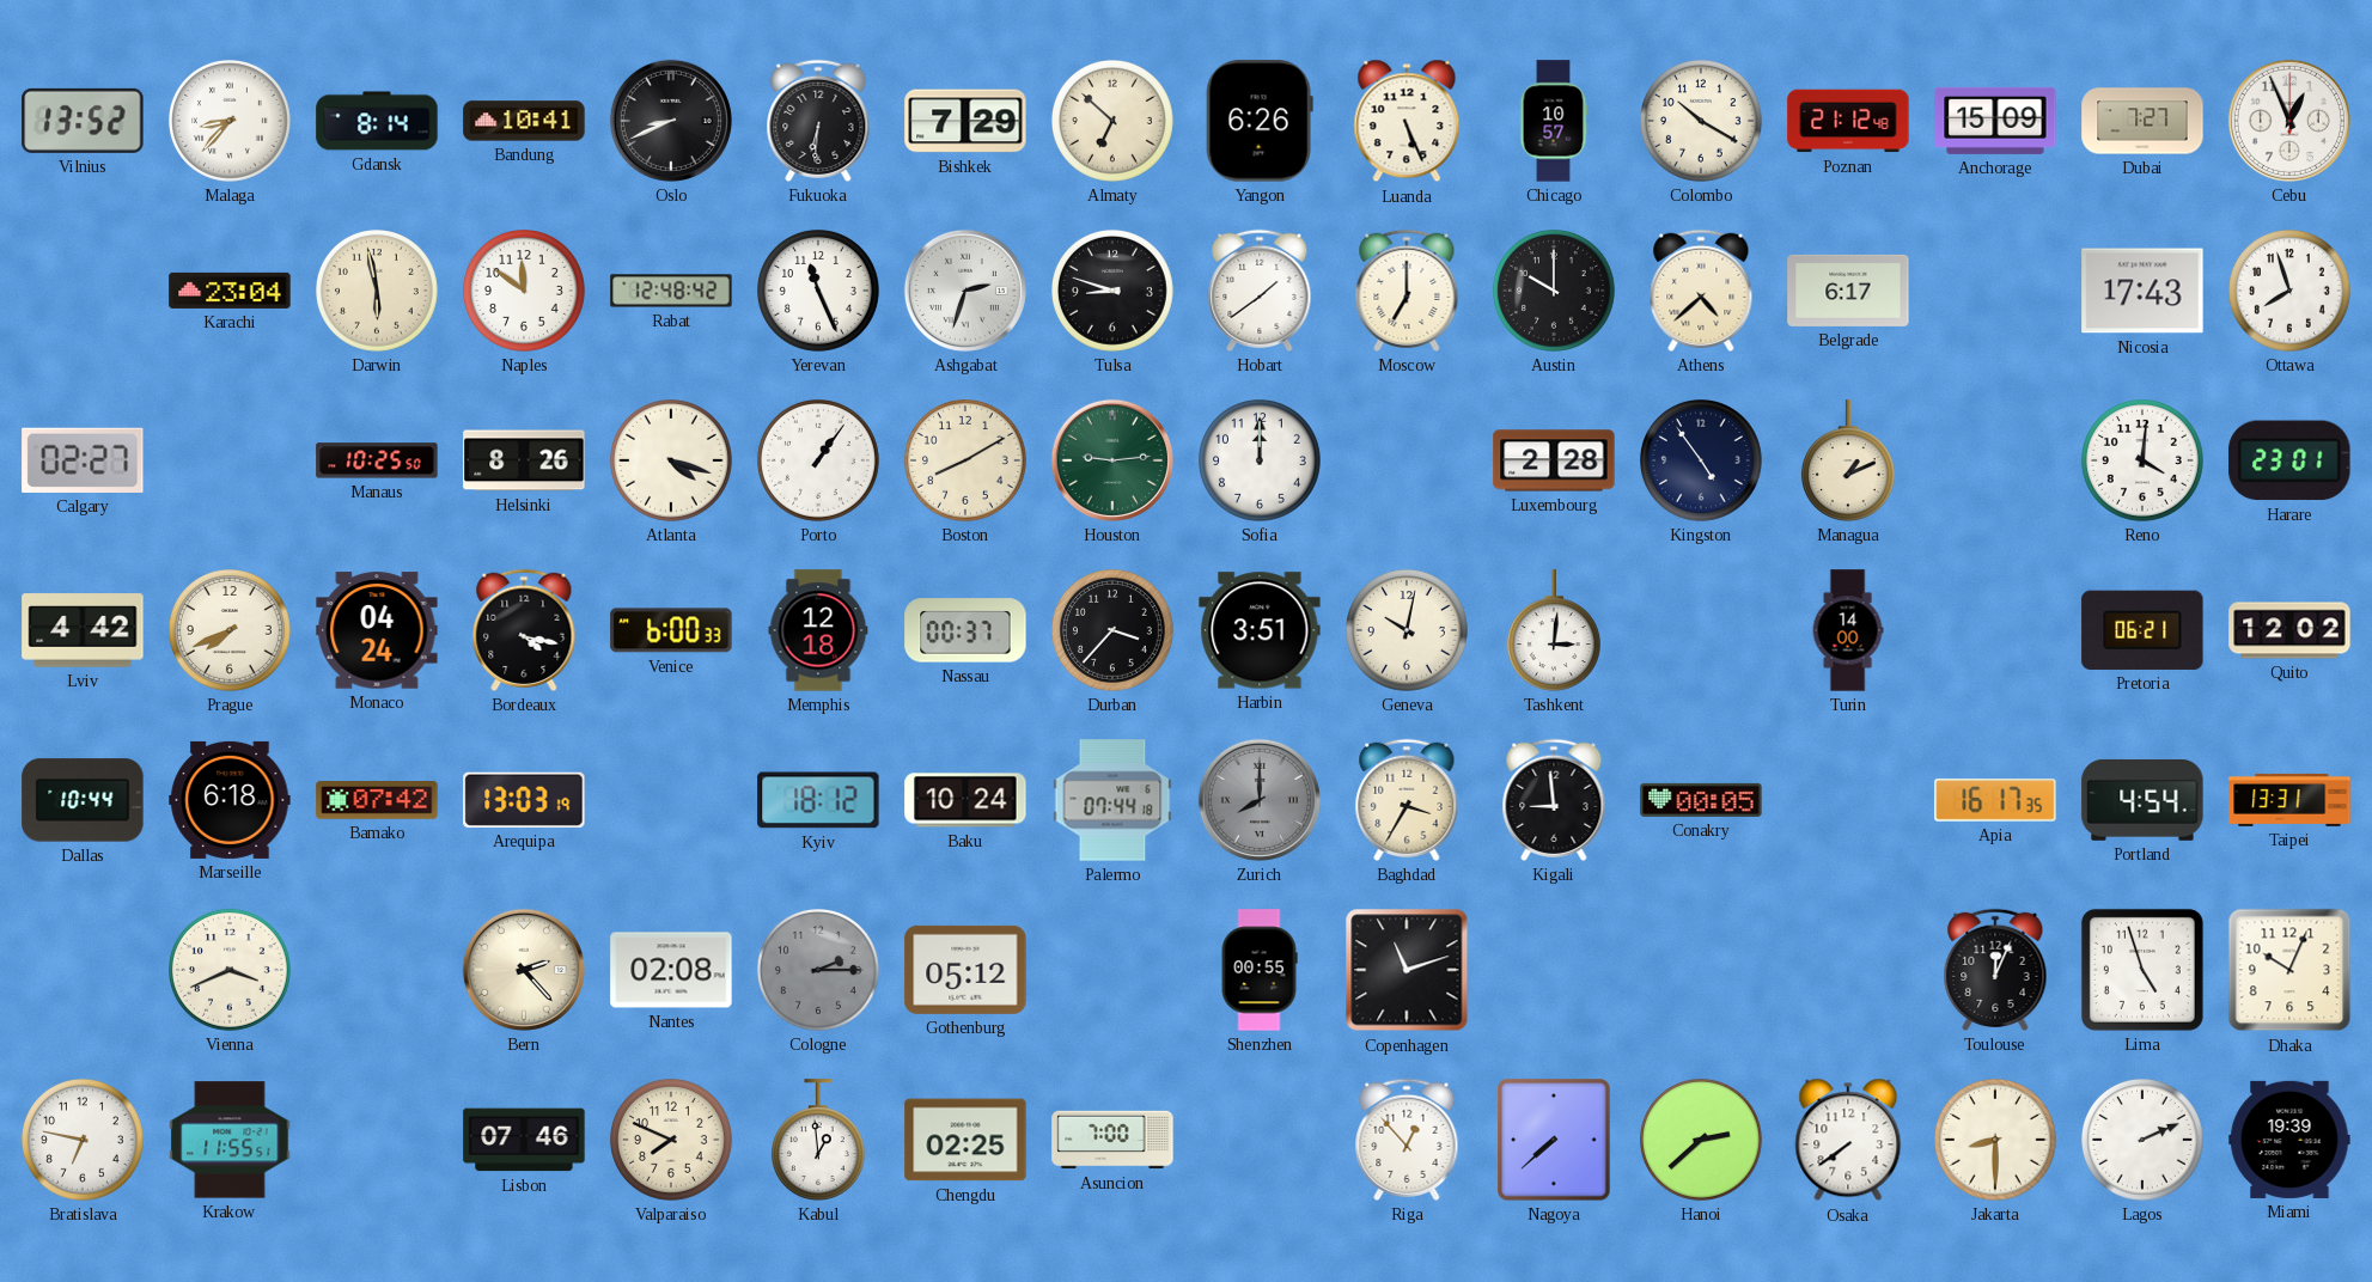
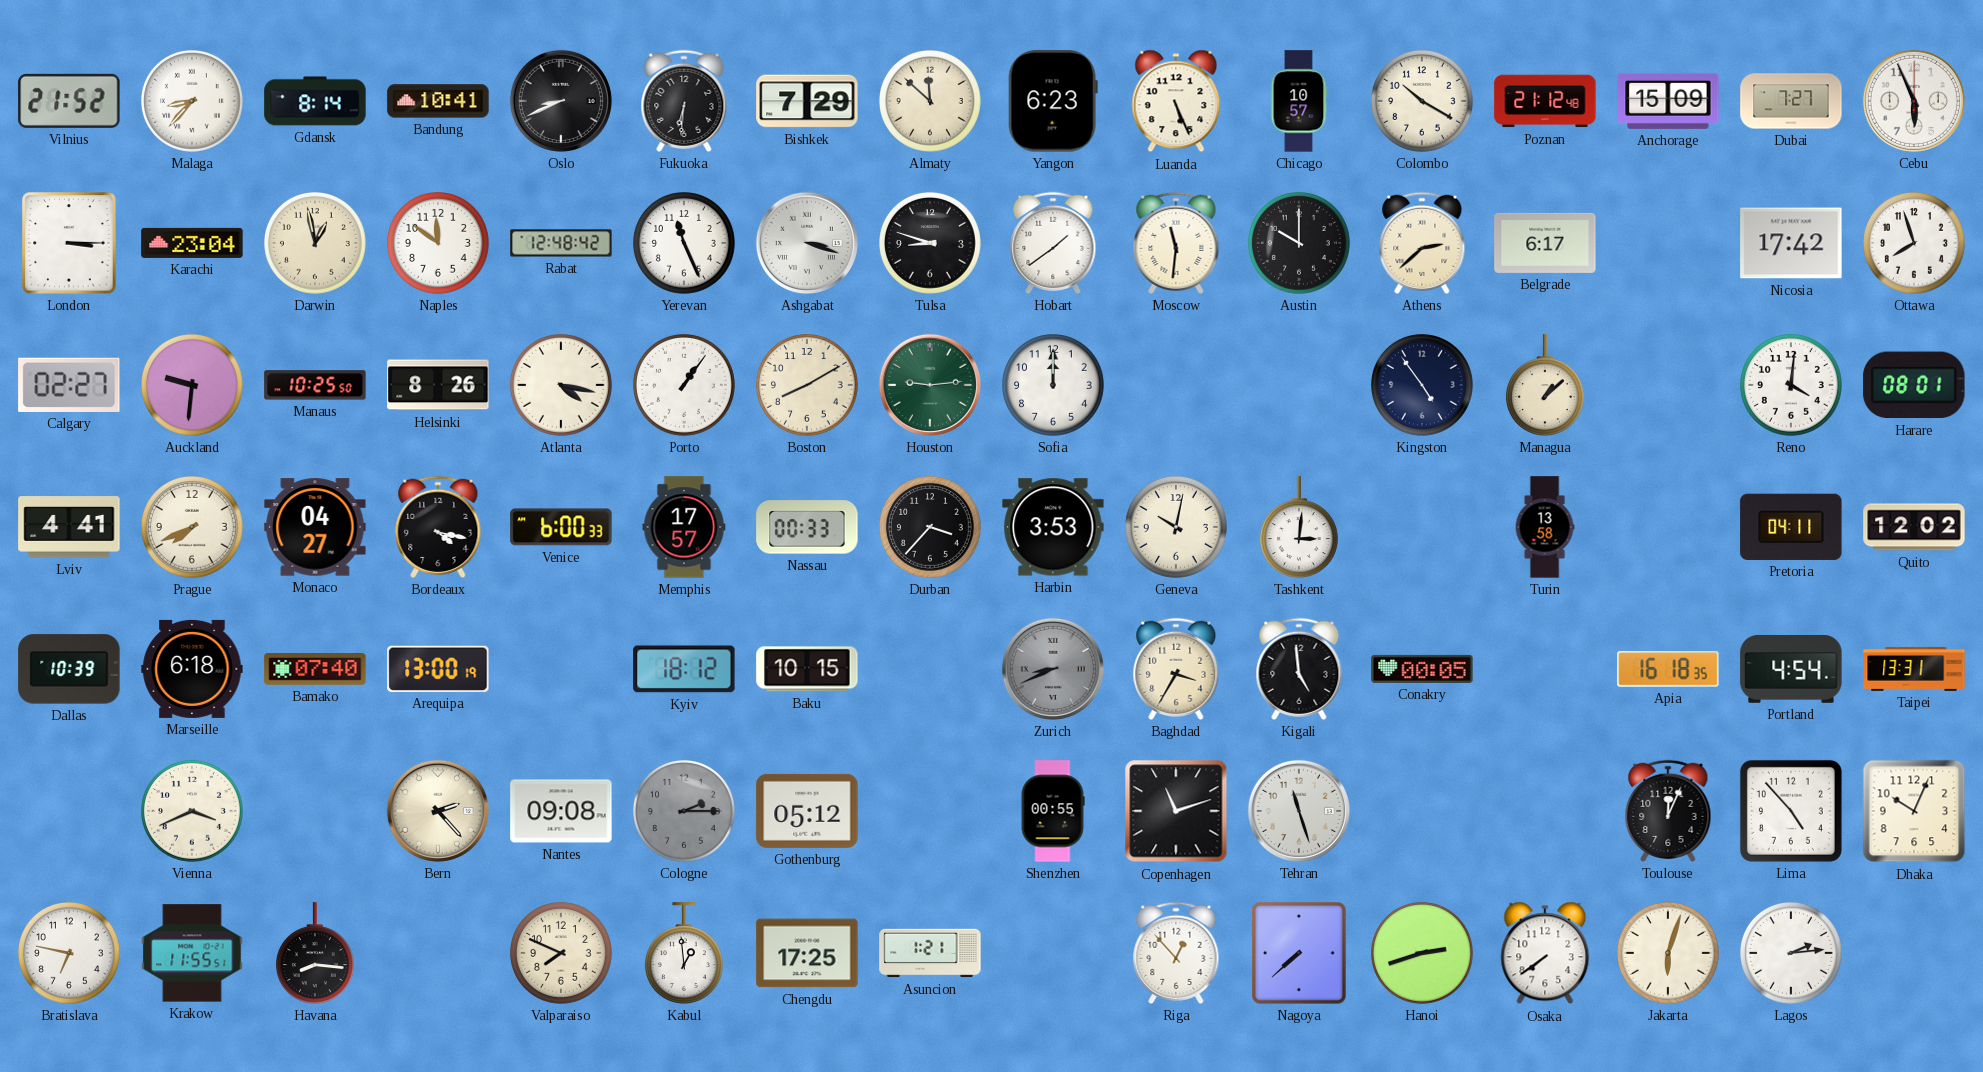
Vilnius: 13:52 -> 21:52
Almaty: 6:52 -> 11:52
Yangon: 6:26 -> 6:23
Cebu: 12:56 -> 5:56
London: none -> 3:15
Darwin: 5:58 -> 12:58
Ashgabat: 2:33 -> 3:18
Moscow: 7:00 -> 11:31
Athens: 4:38 -> 2:38
Nicosia: 17:43 -> 17:42
Auckland: none -> 9:31
Atlanta: 4:18 -> 4:17
Luxembourg: 2:28 -> none
Managua: 1:11 -> 1:08
Harare: 23:01 -> 08:01
Lviv: 4:42 -> 4:41
Monaco: 04:24 -> 04:27
Memphis: 12:18 -> 17:57
Nassau: 00:37 -> 00:33
Harbin: 3:51 -> 3:53
Turin: 14:00 -> 13:58
Pretoria: 06:21 -> 04:11
Dallas: 10:44 -> 10:39
Bamako: 07:42 -> 07:40
Arequipa: 13:03 -> 13:00
Baku: 10:24 -> 10:15
Palermo: 07:44 -> none
Zurich: 8:00 -> 8:41
Kigali: 8:59 -> 4:59
Apia: 16:17 -> 16:18
Nantes: 02:08 -> 09:08
Tehran: none -> 11:27
Lima: 4:57 -> 4:53
Havana: none -> 8:16
Lisbon: 07:46 -> none
Chengdu: 02:25 -> 17:25
Asuncion: 7:00 -> 1:21
Hanoi: 2:38 -> 2:42
Jakarta: 8:30 -> 6:03
Lagos: 2:11 -> 2:14
Miami: 19:39 -> none
